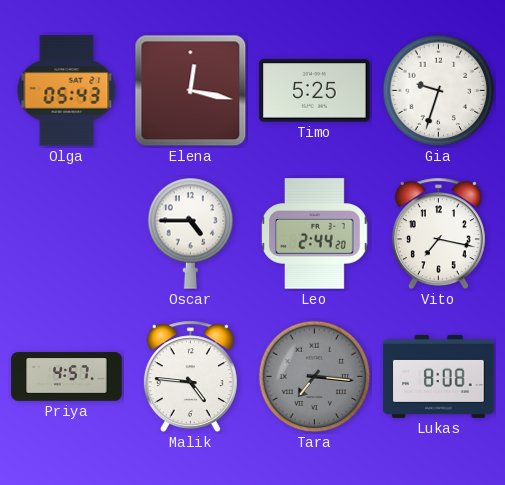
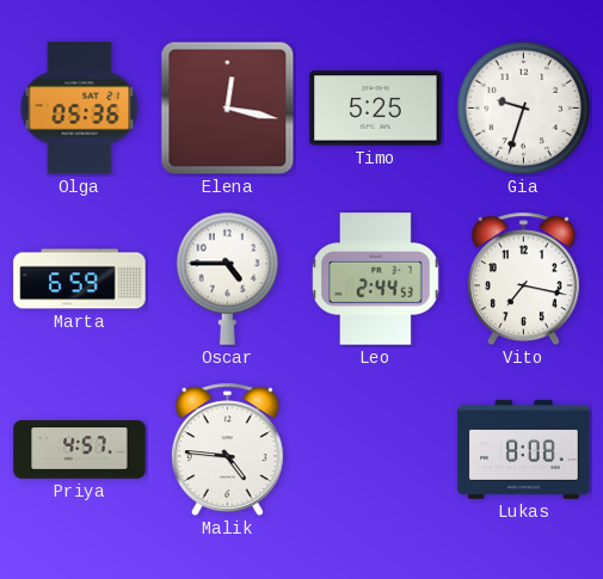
Olga: 05:43 -> 05:36
Marta: none -> 6:59
Leo: 2:44:20 -> 2:44:53
Tara: 7:16 -> none
